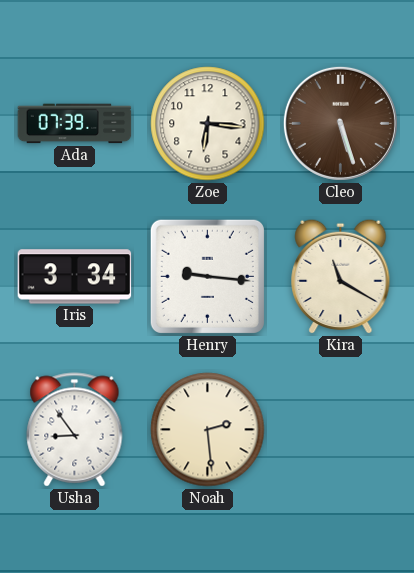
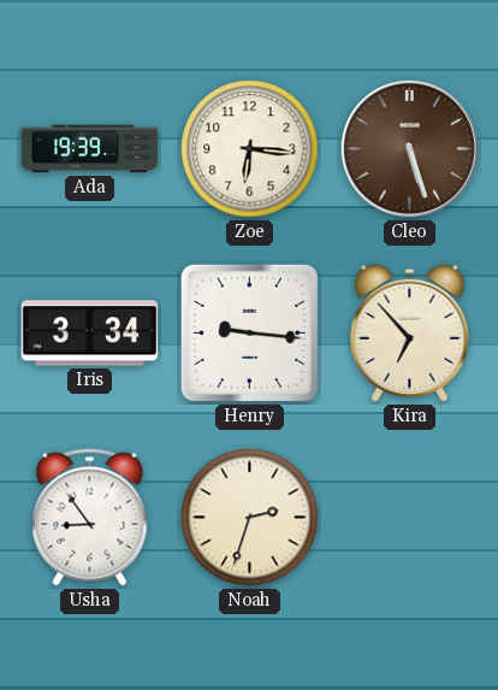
Ada: 07:39 -> 19:39
Kira: 11:20 -> 6:53
Noah: 2:29 -> 2:33
